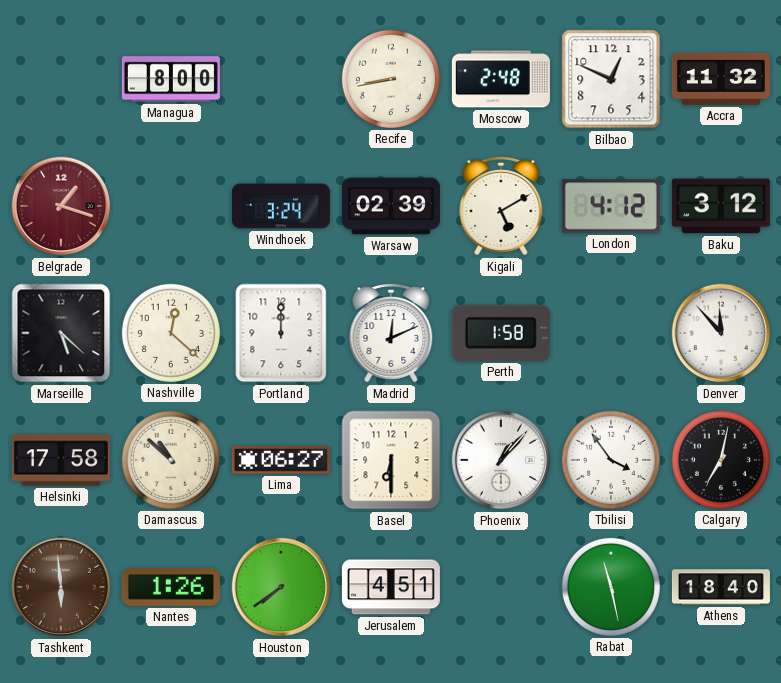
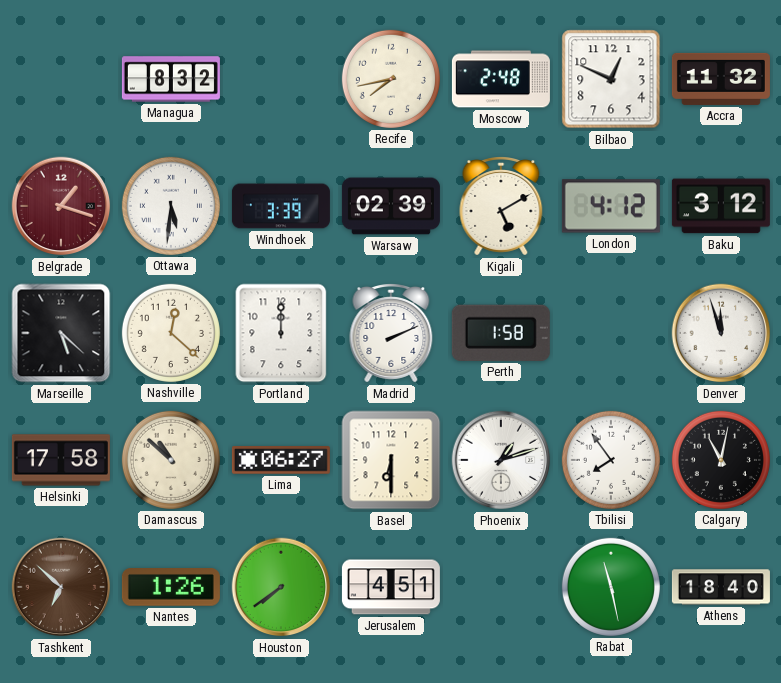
Managua: 8:00 -> 8:32
Recife: 8:43 -> 7:43
Ottawa: none -> 5:31
Windhoek: 3:24 -> 3:39
Madrid: 12:11 -> 2:11
Denver: 11:53 -> 11:57
Phoenix: 1:07 -> 1:12
Tbilisi: 3:54 -> 7:54
Calgary: 7:02 -> 11:02
Tashkent: 5:59 -> 6:52
